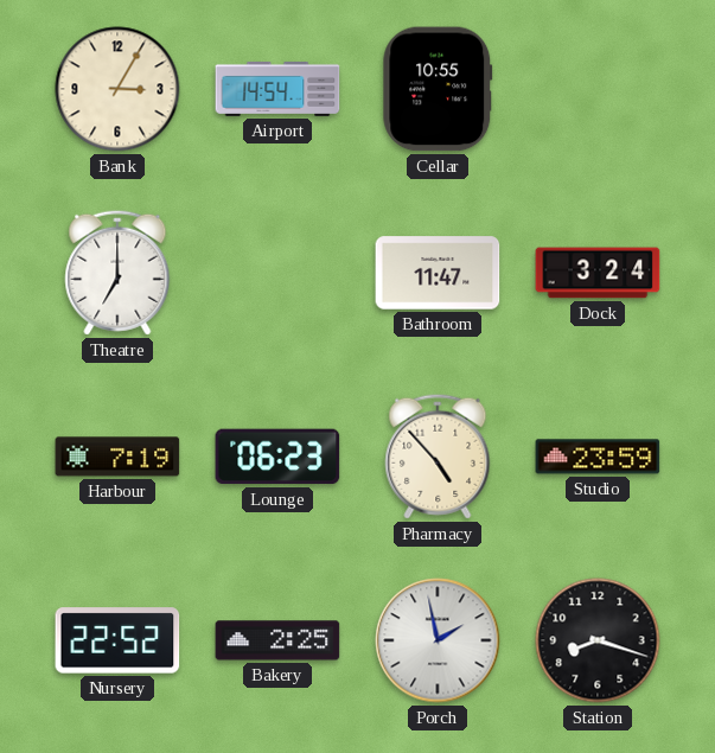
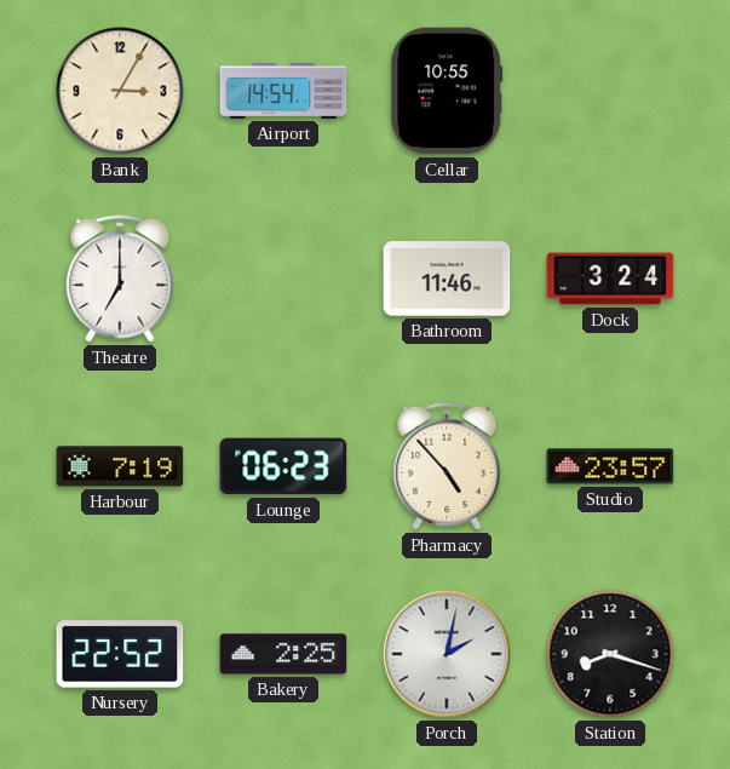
Bathroom: 11:47 -> 11:46
Studio: 23:59 -> 23:57
Porch: 1:58 -> 2:02
